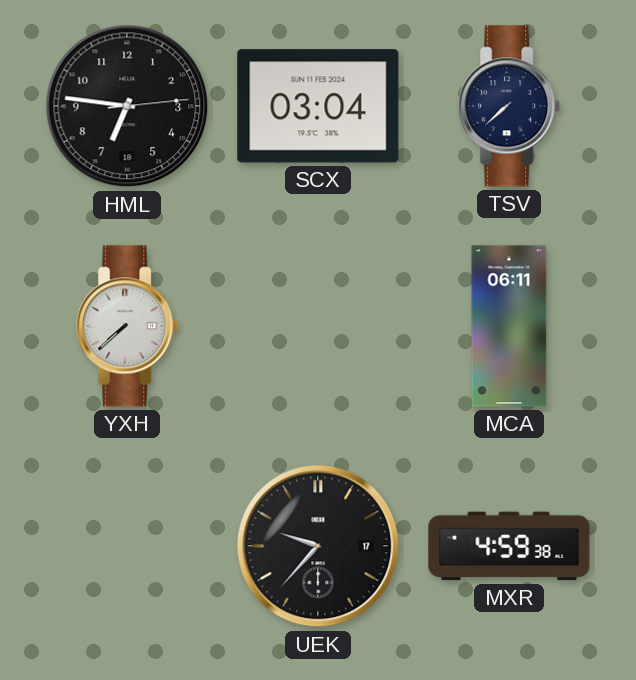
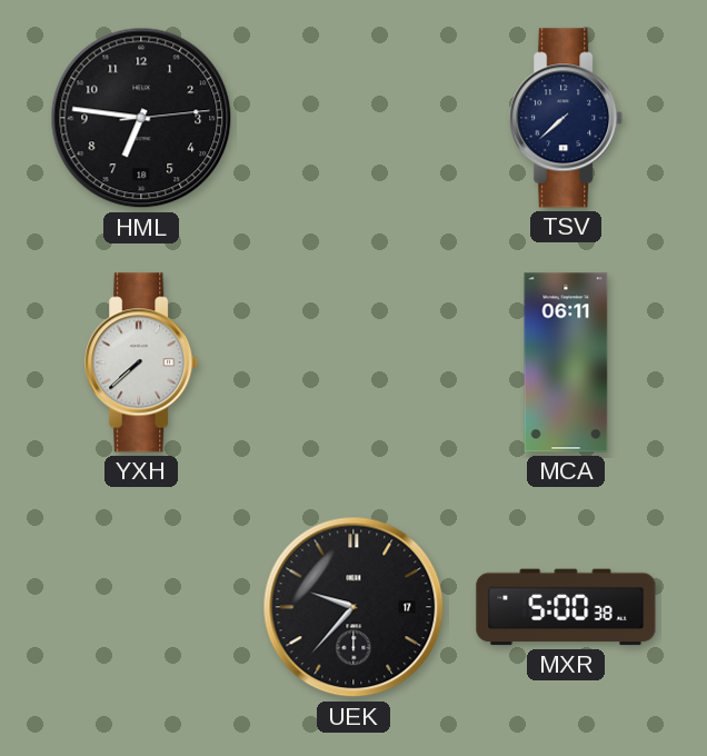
SCX: 03:04 -> none
MXR: 4:59 -> 5:00
